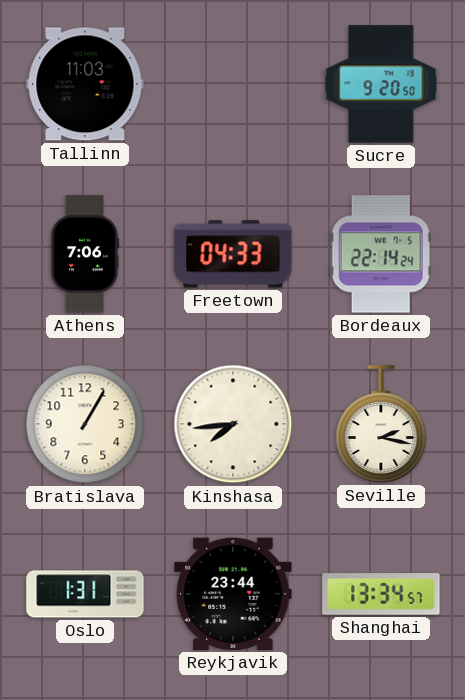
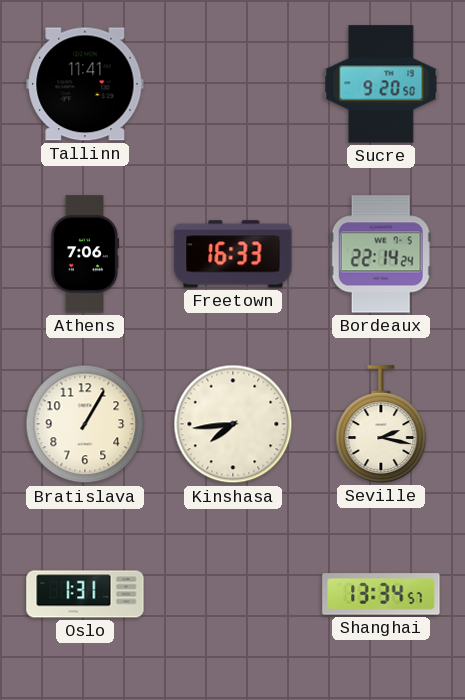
Tallinn: 11:03 -> 11:41
Freetown: 04:33 -> 16:33
Reykjavik: 23:44 -> none
